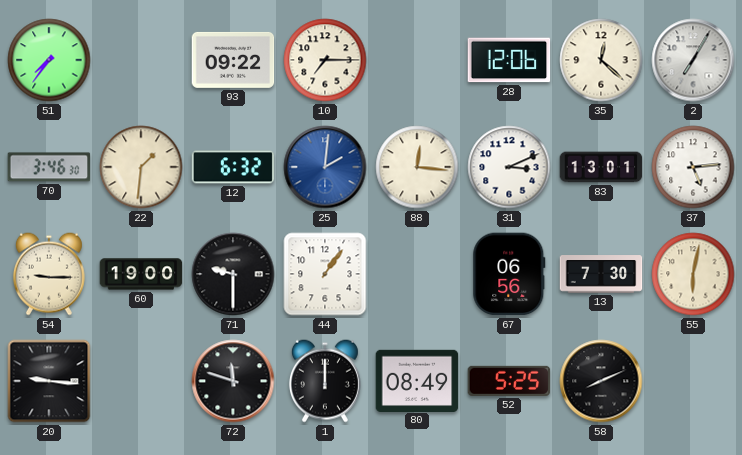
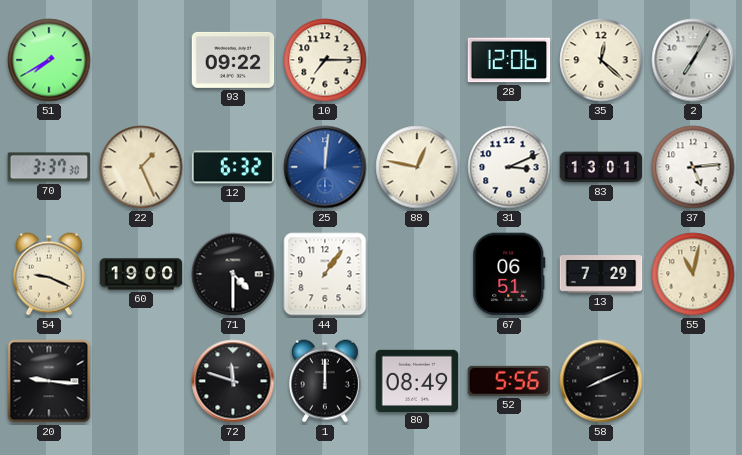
51: 7:36 -> 7:40
70: 3:46 -> 3:37
22: 1:31 -> 1:26
25: 2:01 -> 12:01
88: 12:16 -> 12:47
54: 9:15 -> 9:19
71: 9:30 -> 4:30
67: 06:56 -> 06:51
13: 7:30 -> 7:29
55: 6:02 -> 11:02
52: 5:25 -> 5:56
